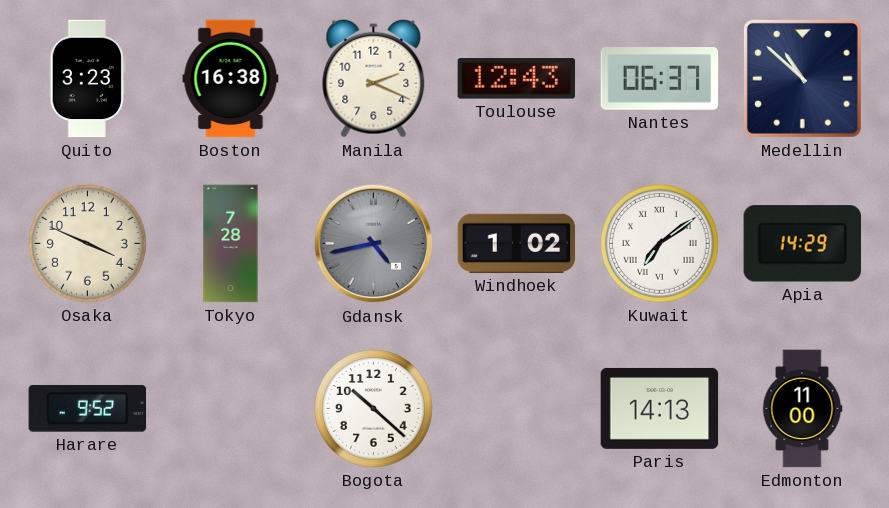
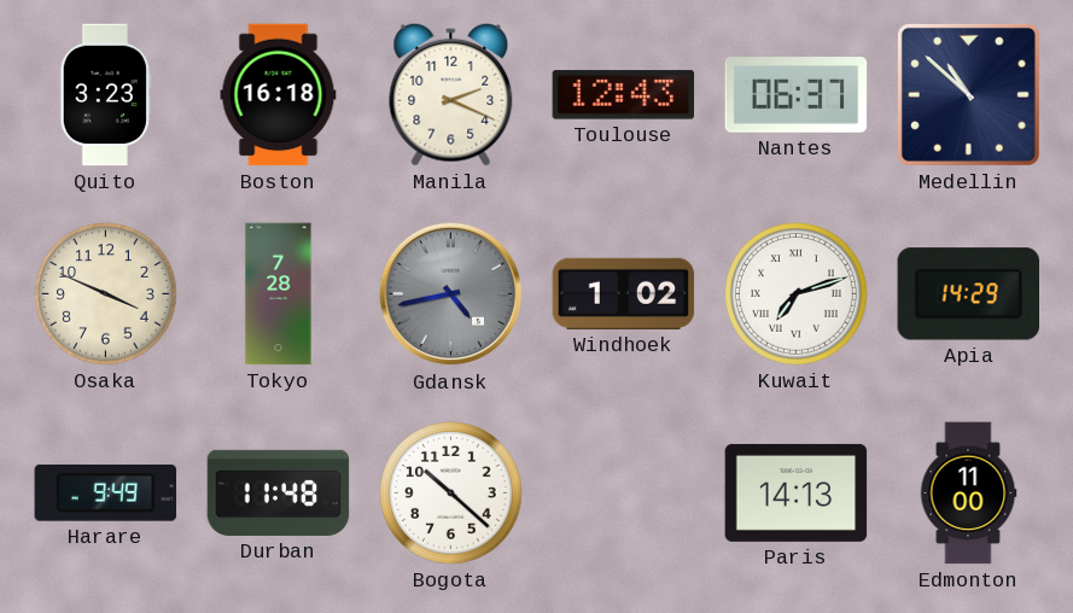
Boston: 16:38 -> 16:18
Kuwait: 7:09 -> 7:12
Harare: 9:52 -> 9:49
Durban: none -> 11:48
